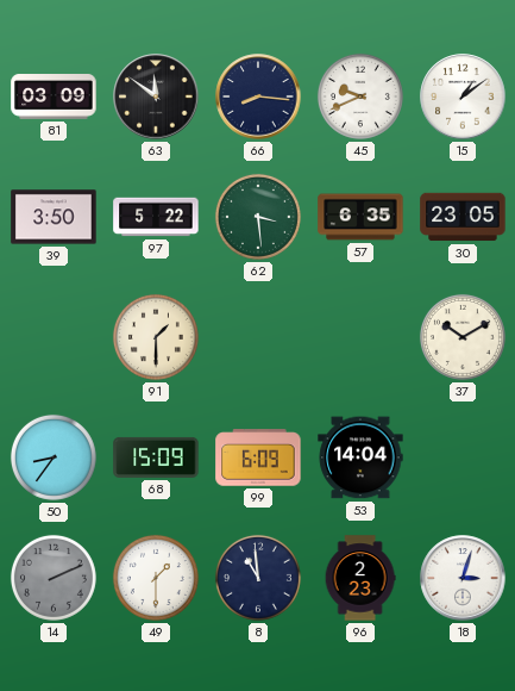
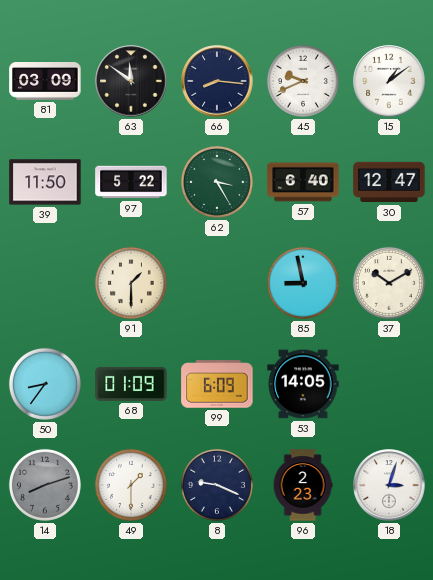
39: 3:50 -> 11:50
62: 3:29 -> 3:25
57: 6:35 -> 6:40
30: 23:05 -> 12:47
85: none -> 8:58
68: 15:09 -> 01:09
53: 14:04 -> 14:05
14: 2:11 -> 8:12
8: 10:59 -> 9:19
